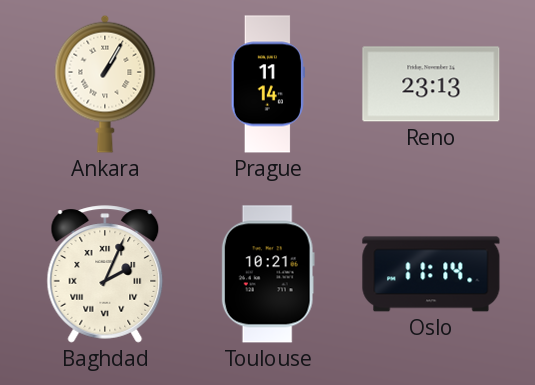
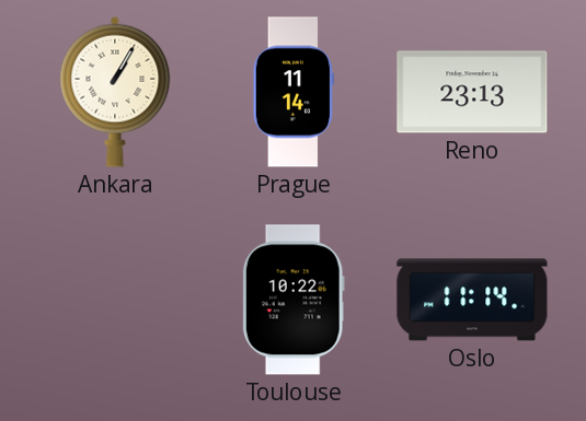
Baghdad: 2:04 -> none
Toulouse: 10:21 -> 10:22
